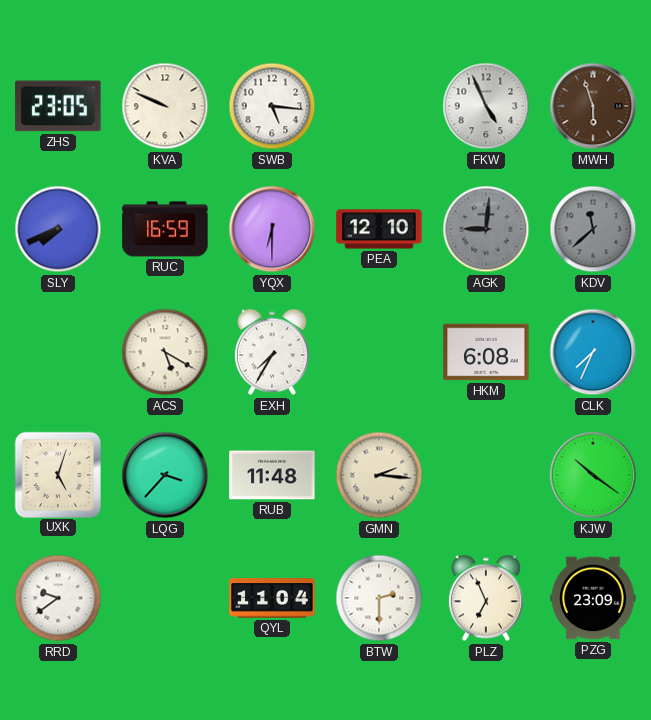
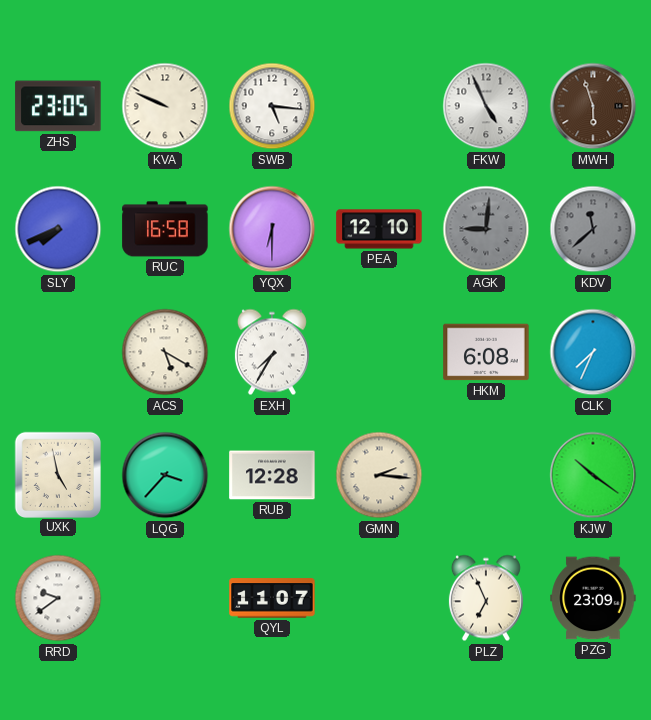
RUC: 16:59 -> 16:58
UXK: 5:03 -> 4:58
RUB: 11:48 -> 12:28
QYL: 11:04 -> 11:07
BTW: 2:30 -> none
